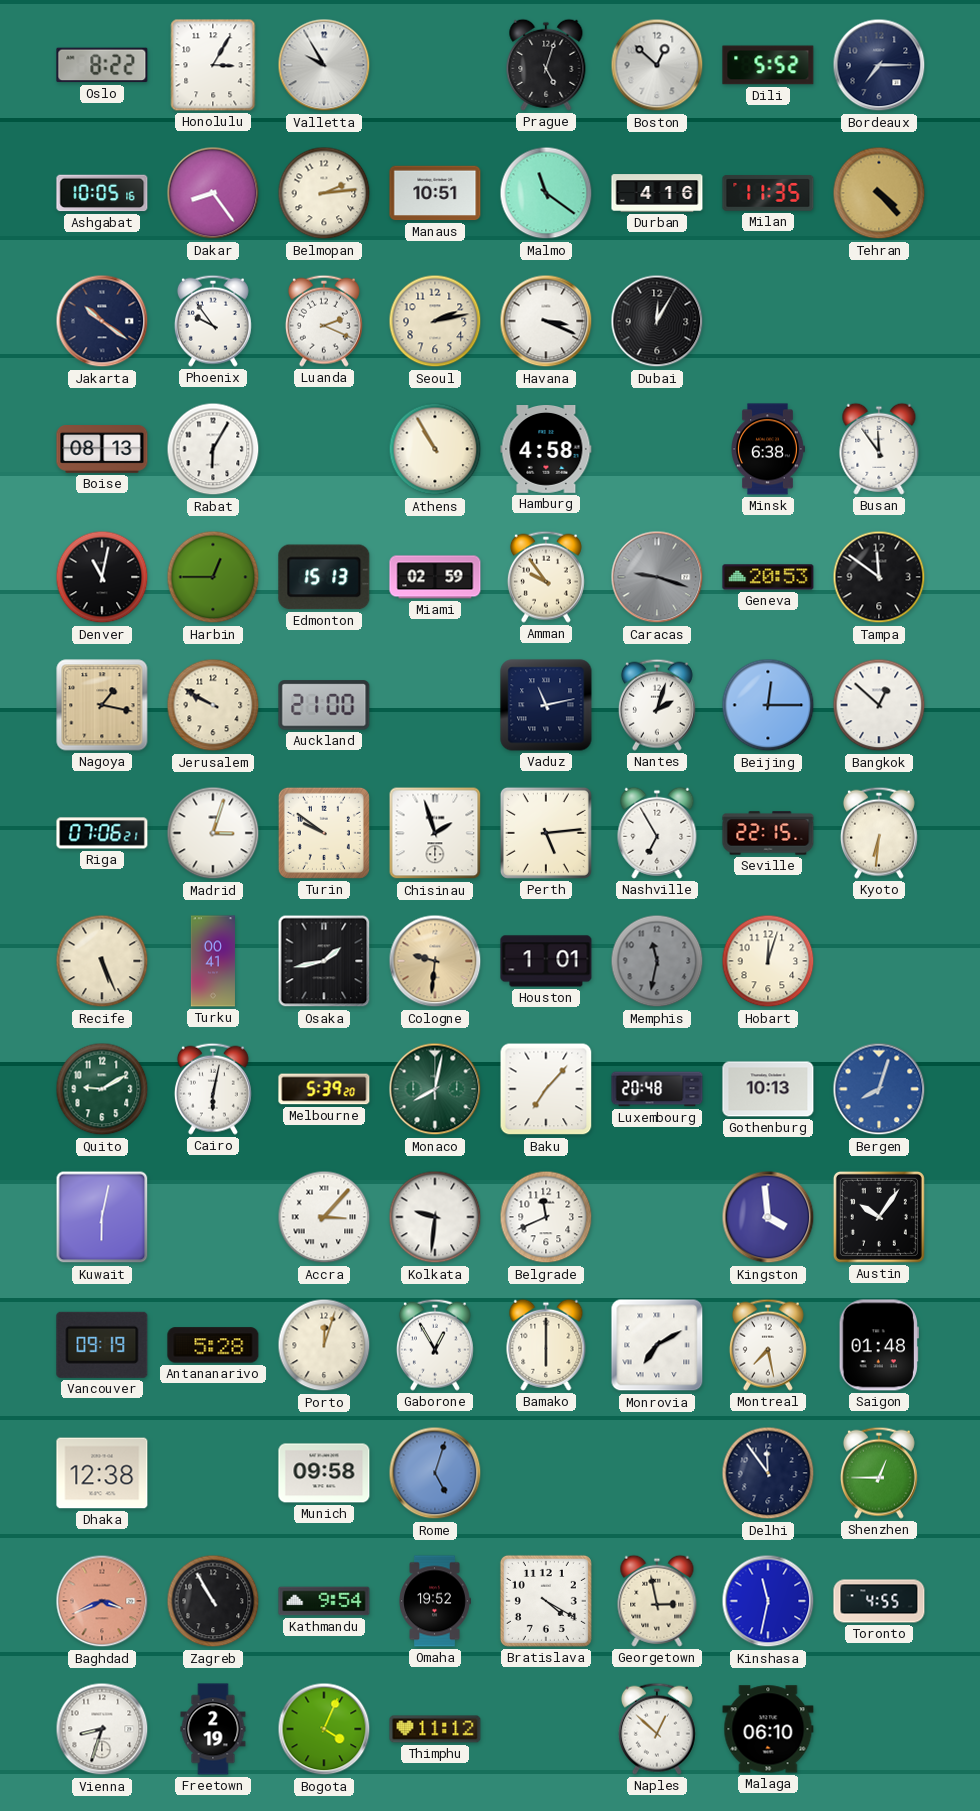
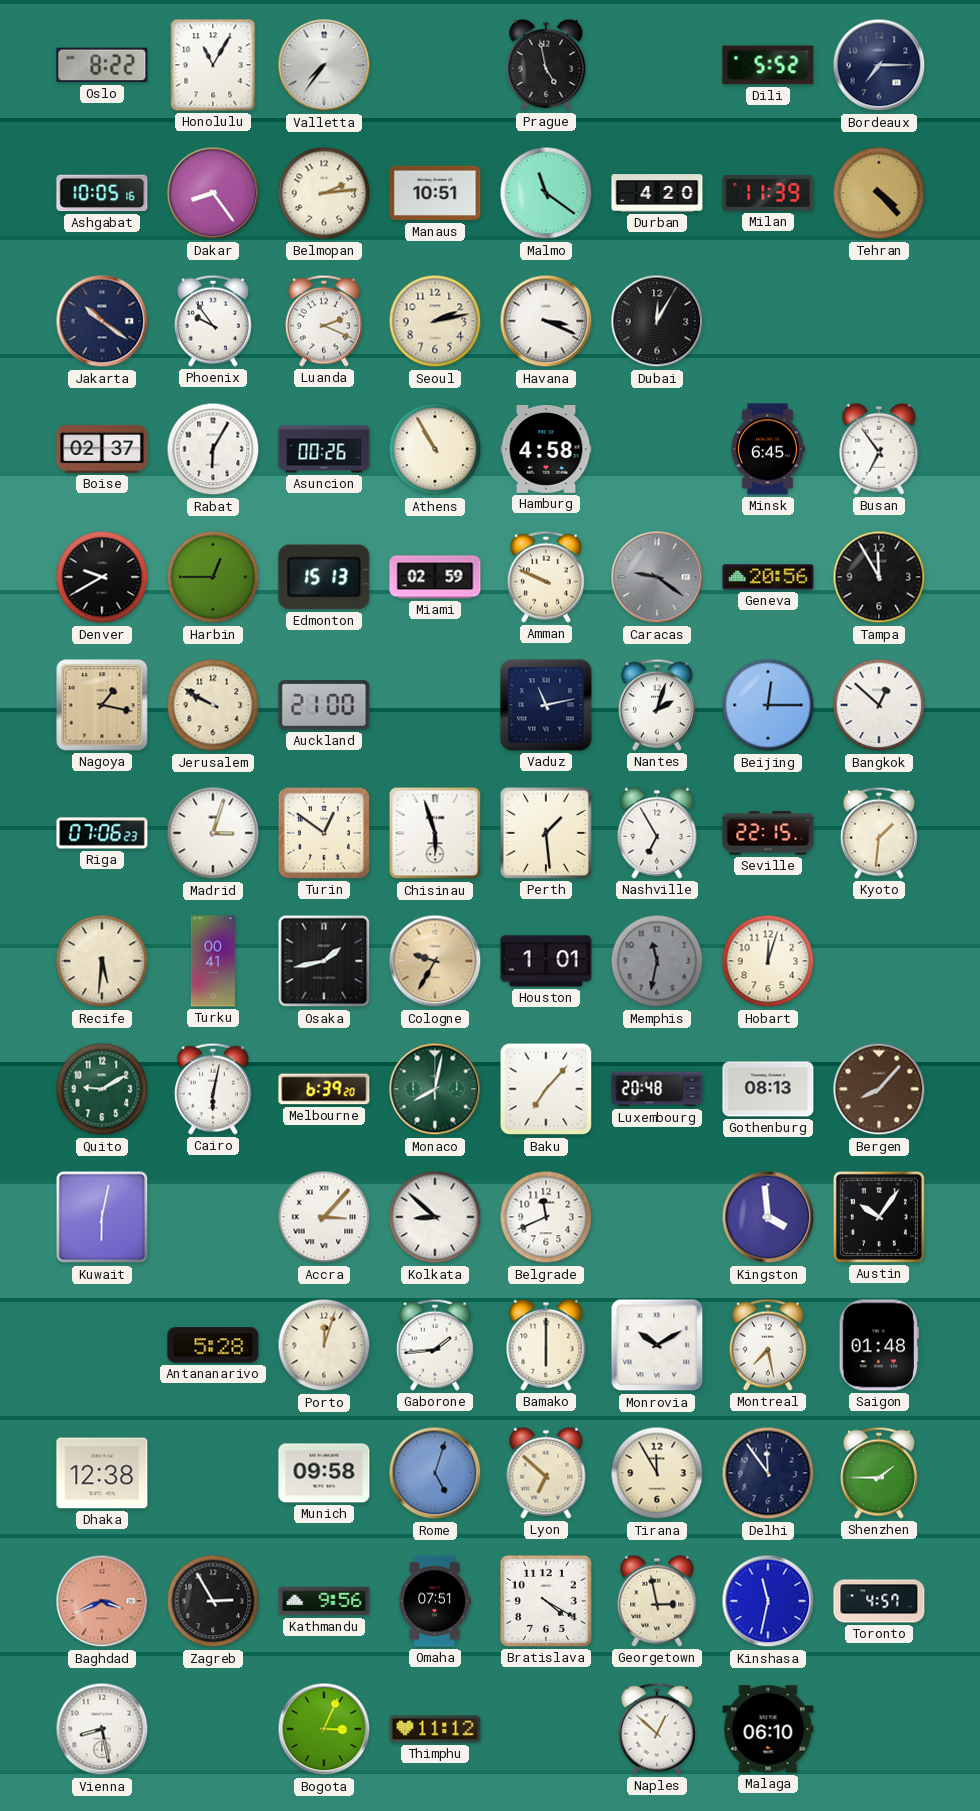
Honolulu: 3:05 -> 11:05
Valletta: 9:55 -> 7:36
Prague: 5:03 -> 4:58
Boston: 12:52 -> none
Durban: 4:16 -> 4:20
Milan: 11:35 -> 11:39
Boise: 08:13 -> 02:37
Asuncion: none -> 00:26
Minsk: 6:38 -> 6:45
Busan: 11:54 -> 6:54
Denver: 11:02 -> 9:40
Amman: 9:54 -> 9:49
Caracas: 9:18 -> 9:21
Geneva: 20:53 -> 20:56
Tampa: 11:51 -> 11:55
Riga: 07:06:21 -> 07:06:23
Turin: 9:51 -> 12:51
Chisinau: 1:57 -> 5:57
Perth: 5:14 -> 1:29
Kyoto: 6:31 -> 1:31
Recife: 5:26 -> 5:31
Cologne: 9:31 -> 9:35
Melbourne: 5:39 -> 6:39
Gothenburg: 10:13 -> 08:13
Bergen: 8:03 -> 8:07
Bergen dial: blue -> brown
Kolkata: 9:31 -> 8:52
Vancouver: 09:19 -> none
Gaborone: 12:55 -> 1:44
Monrovia: 7:10 -> 10:10
Lyon: none -> 6:52
Tirana: none -> 11:55
Shenzhen: 12:45 -> 1:45
Zagreb: 10:55 -> 2:55
Kathmandu: 9:54 -> 9:56
Omaha: 19:52 -> 07:51
Toronto: 4:55 -> 4:57
Vienna: 8:33 -> 8:28
Freetown: 2:19 -> none
Bogota: 4:04 -> 3:04
